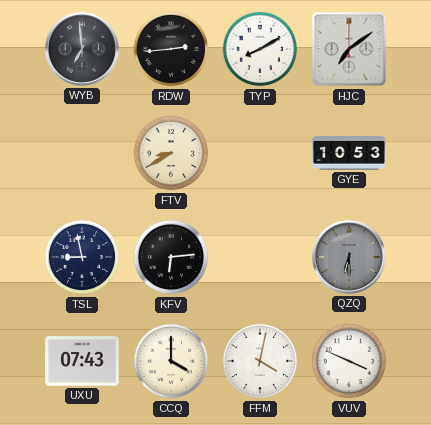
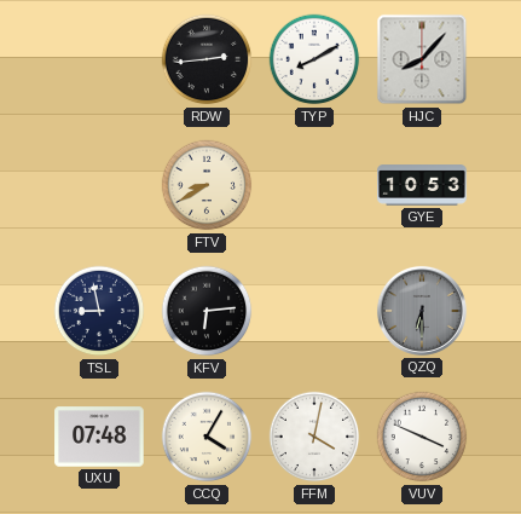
WYB: 6:59 -> none
HJC: 7:09 -> 8:07
UXU: 07:43 -> 07:48
CCQ: 4:00 -> 4:05
